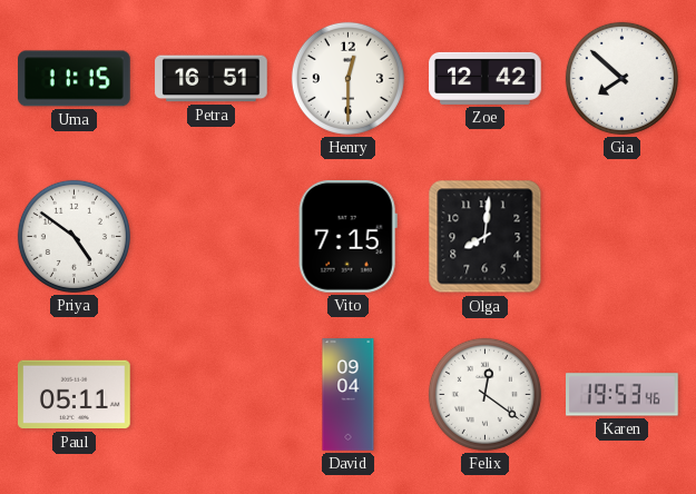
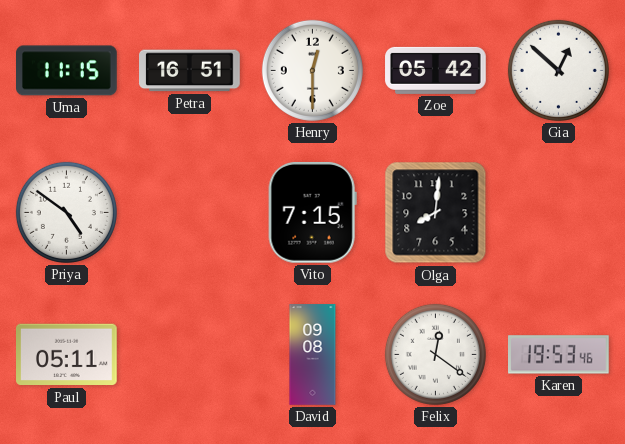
Zoe: 12:42 -> 05:42
Gia: 7:52 -> 12:52
David: 09:04 -> 09:08
